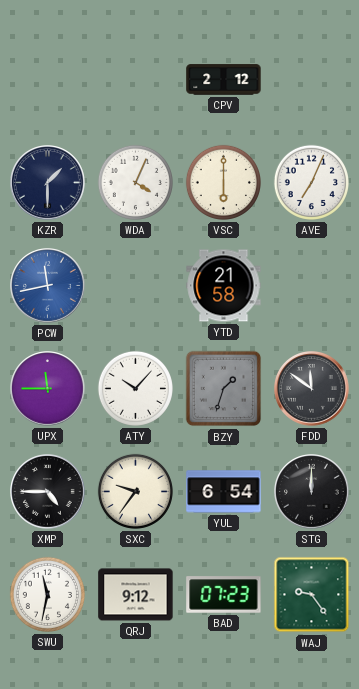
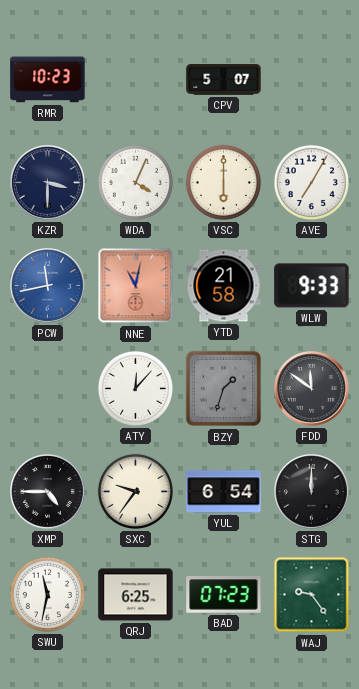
RMR: none -> 10:23
CPV: 2:12 -> 5:07
KZR: 1:30 -> 3:30
AVE: 7:04 -> 7:05
NNE: none -> 11:02
WLW: none -> 9:33
UPX: 11:45 -> none
ATY: 10:07 -> 12:07
QRJ: 9:12 -> 6:25
